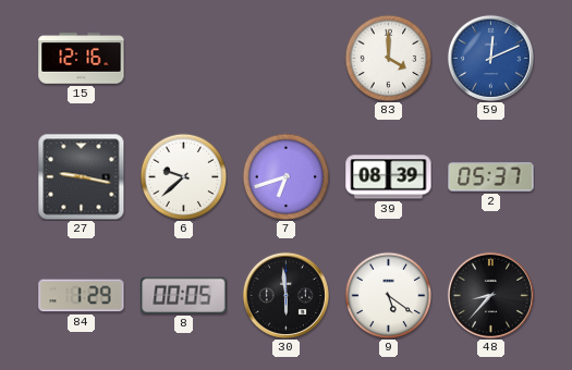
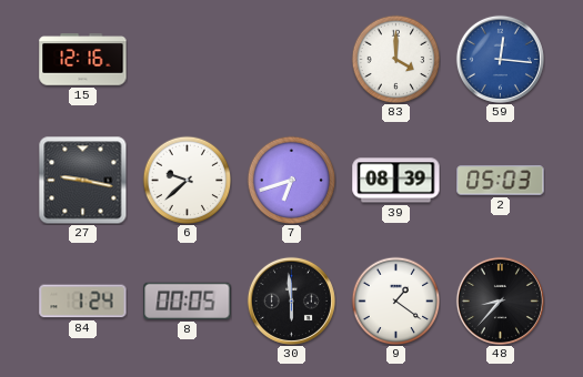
59: 12:11 -> 12:16
2: 05:37 -> 05:03
84: 1:29 -> 1:24
9: 5:21 -> 1:21
